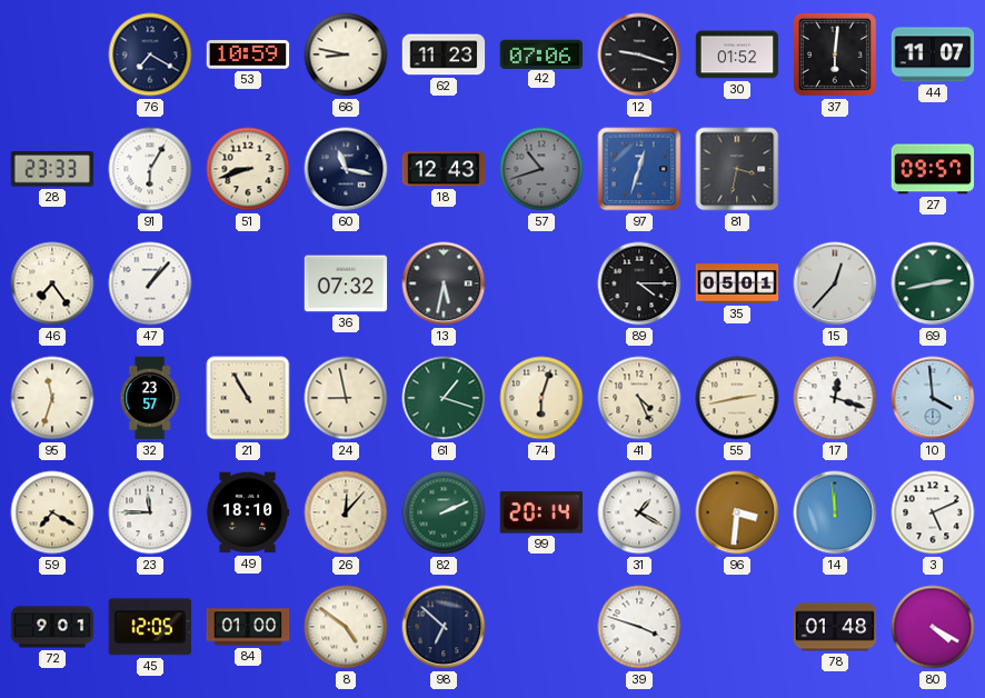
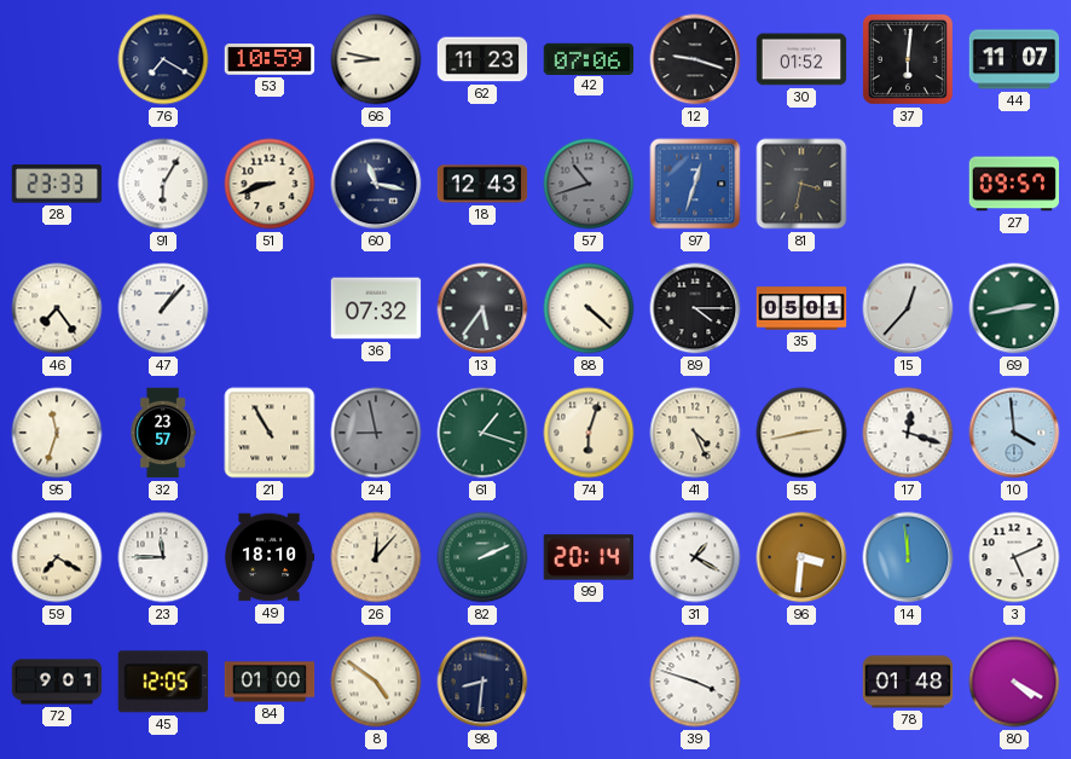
13: 5:32 -> 5:36
88: none -> 4:22
24 dial: cream -> grey
98: 6:52 -> 8:31
